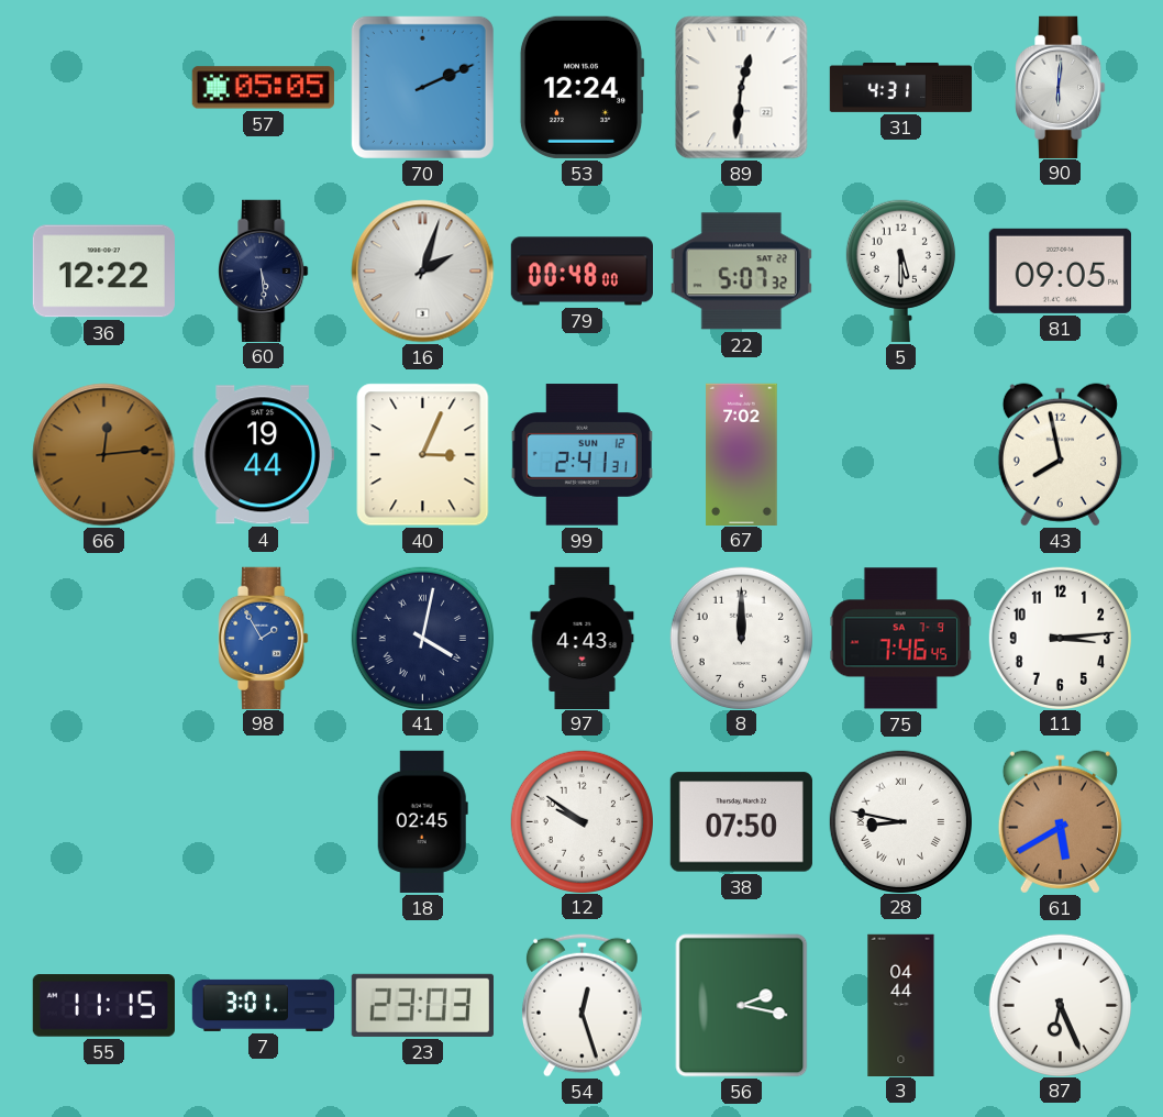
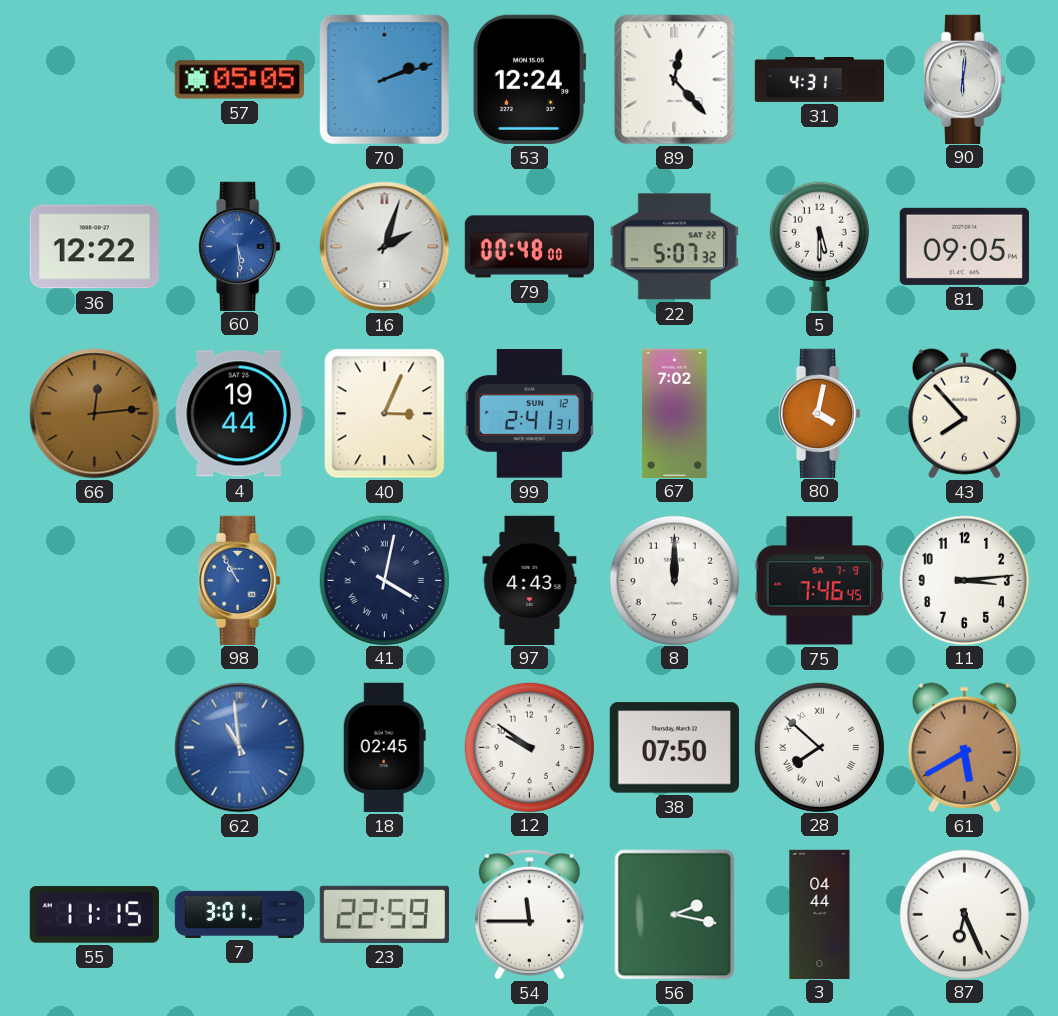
70: 2:11 -> 2:12
89: 12:31 -> 12:23
60 dial: navy -> blue
80: none -> 4:02
43: 7:58 -> 7:53
98: 1:55 -> 10:55
62: none -> 10:59
28: 8:47 -> 7:52
23: 23:03 -> 22:59
54: 12:27 -> 11:45
